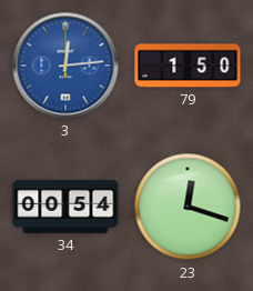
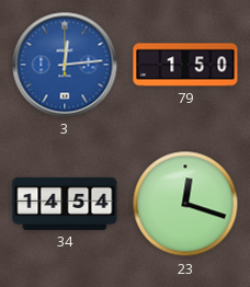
34: 00:54 -> 14:54
